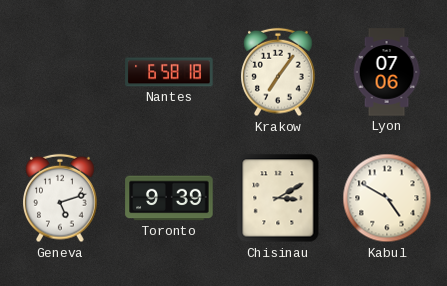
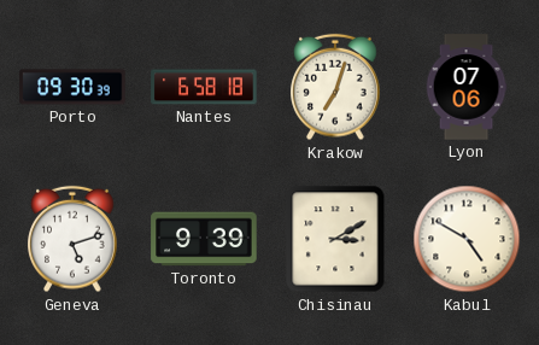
Porto: none -> 09:30
Krakow: 7:06 -> 7:03
